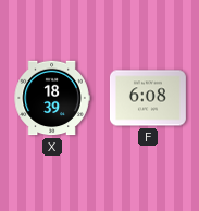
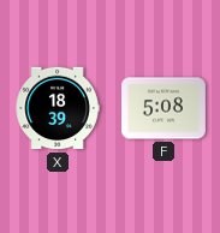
F: 6:08 -> 5:08
